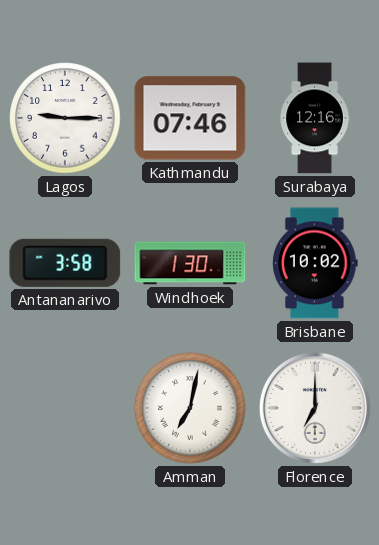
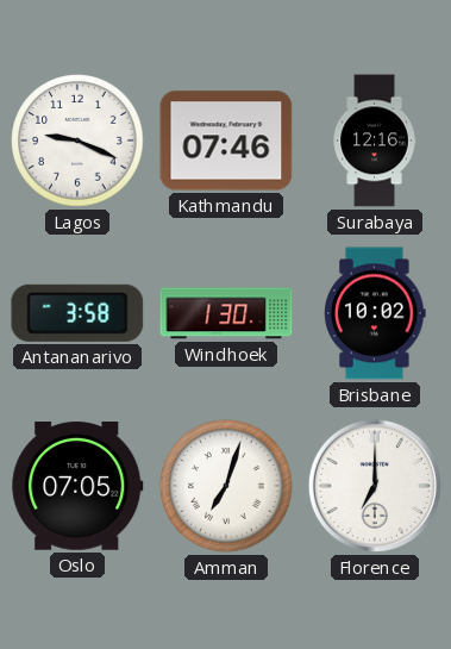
Lagos: 9:15 -> 9:19
Oslo: none -> 07:05
Amman: 7:02 -> 7:03
